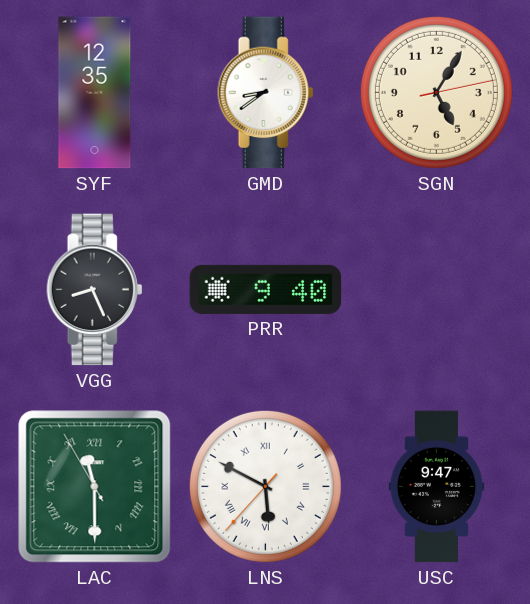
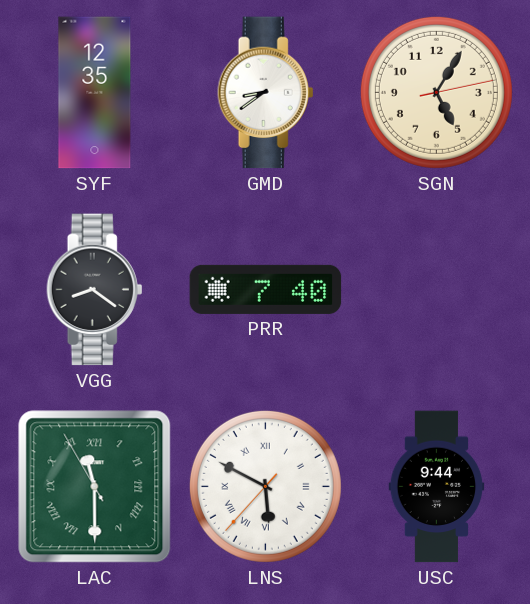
VGG: 8:26 -> 8:21
PRR: 9:40 -> 7:40
USC: 9:47 -> 9:44
